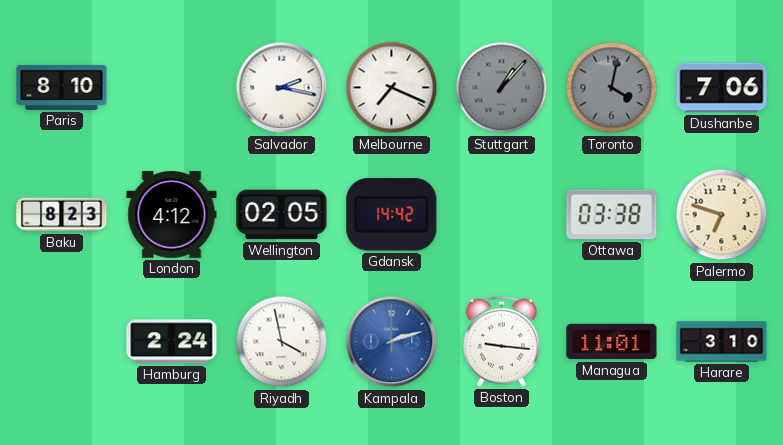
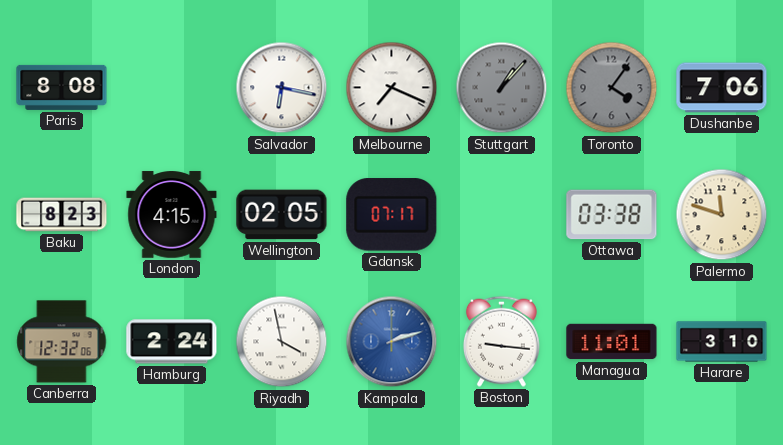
Paris: 8:10 -> 8:08
Salvador: 2:17 -> 6:17
Toronto: 4:02 -> 4:06
London: 4:12 -> 4:15
Gdansk: 14:42 -> 07:17
Palermo: 6:48 -> 11:48
Canberra: none -> 12:32
